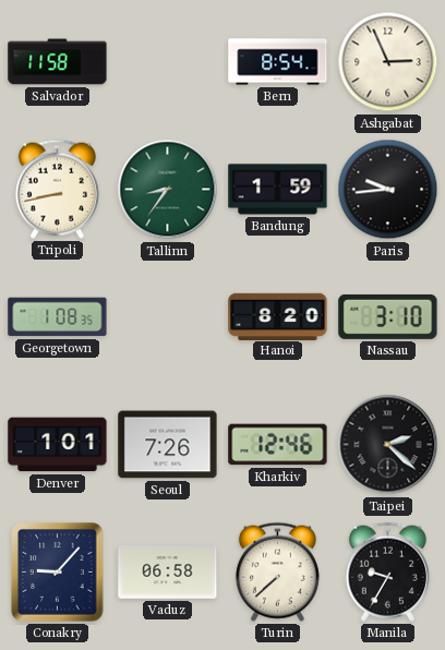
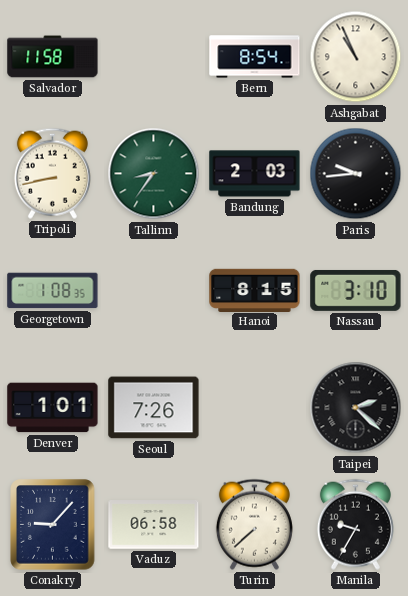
Ashgabat: 2:56 -> 10:56
Bandung: 1:59 -> 2:03
Hanoi: 8:20 -> 8:15
Kharkiv: 12:46 -> none
